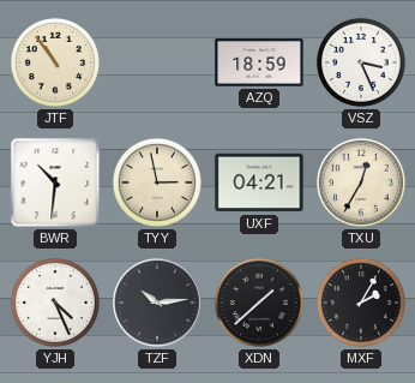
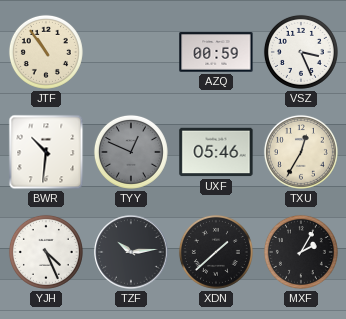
AZQ: 18:59 -> 00:59
TYY: 2:58 -> 12:49
TYY dial: cream -> grey
UXF: 04:21 -> 05:46
